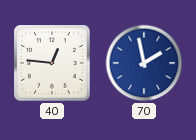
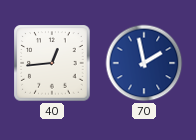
40: 12:46 -> 12:44
